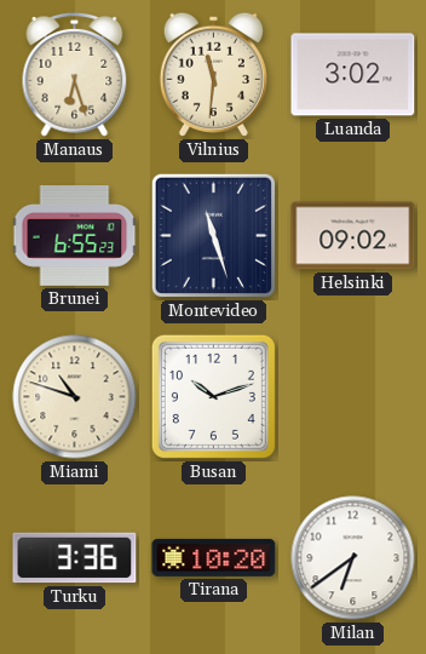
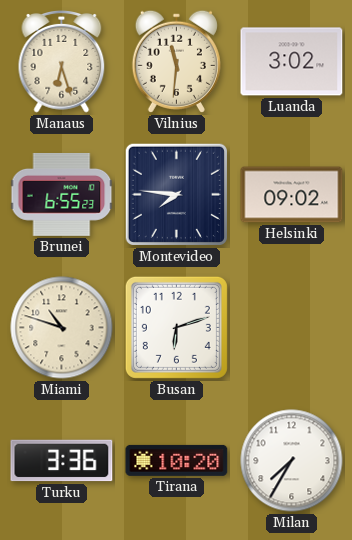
Montevideo: 11:27 -> 7:46
Busan: 10:12 -> 6:12
Milan: 6:39 -> 7:35
